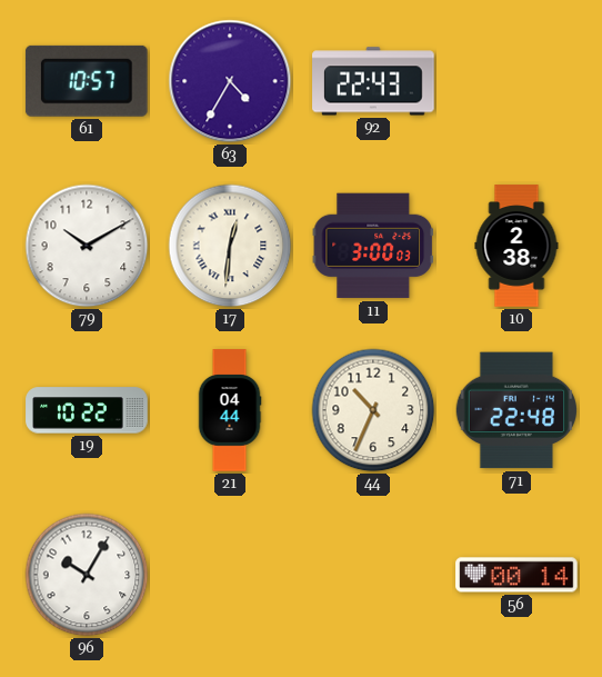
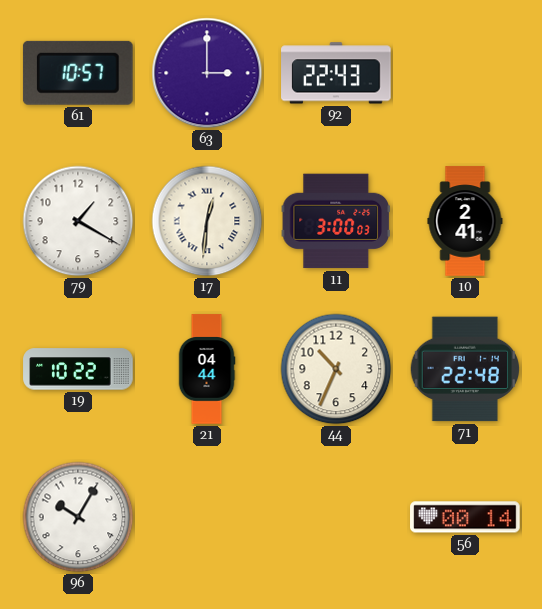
63: 4:35 -> 3:00
79: 10:10 -> 1:20
10: 2:38 -> 2:41
